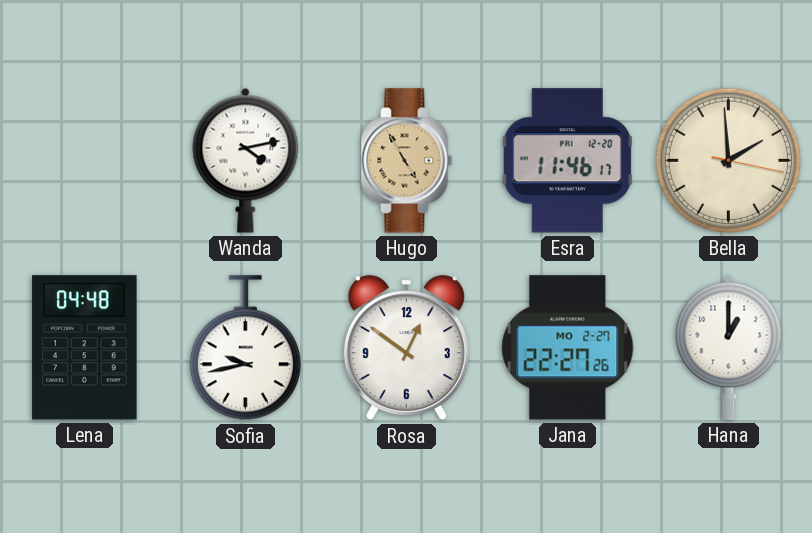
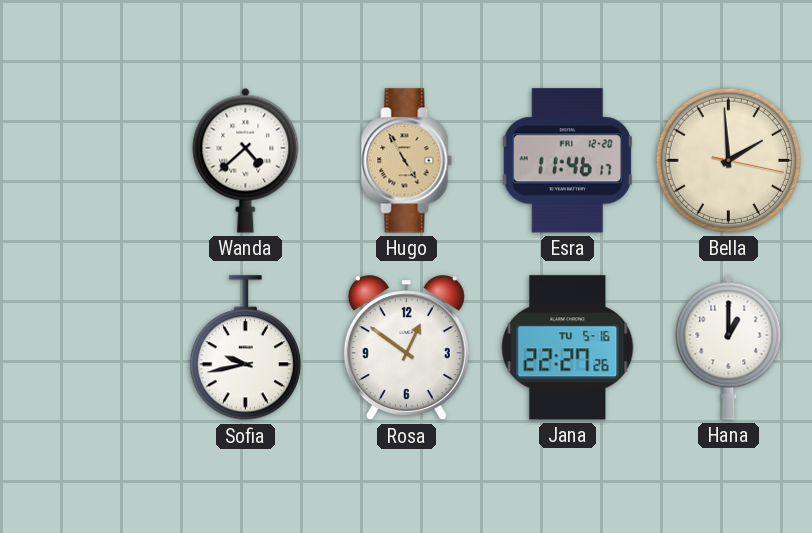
Wanda: 4:13 -> 4:38
Lena: 04:48 -> none
Jana date: MO 2-27 -> TU 5-16
